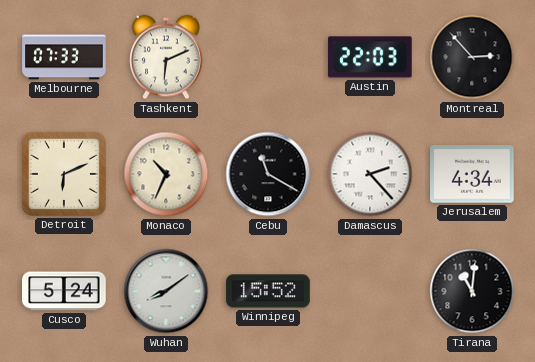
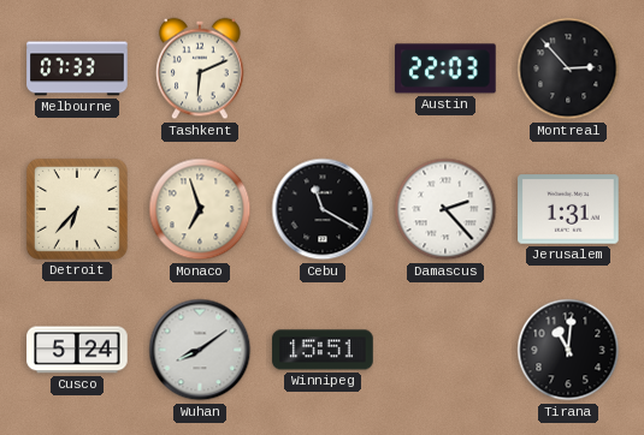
Detroit: 6:11 -> 6:37
Monaco: 10:34 -> 6:57
Jerusalem: 4:34 -> 1:31
Winnipeg: 15:52 -> 15:51
